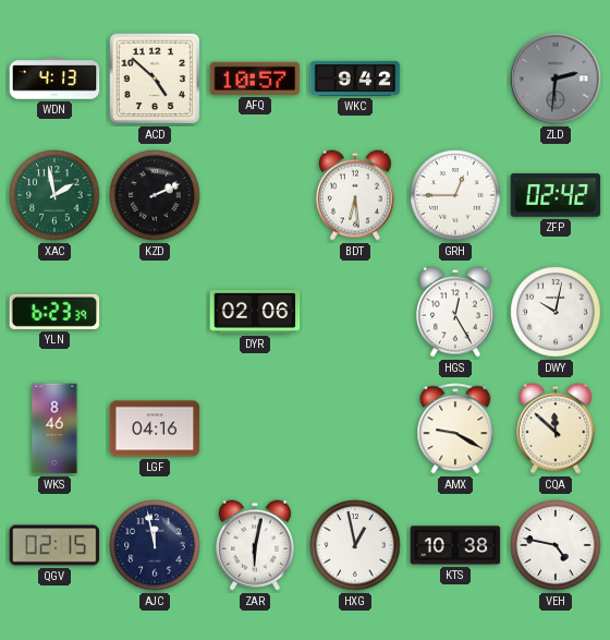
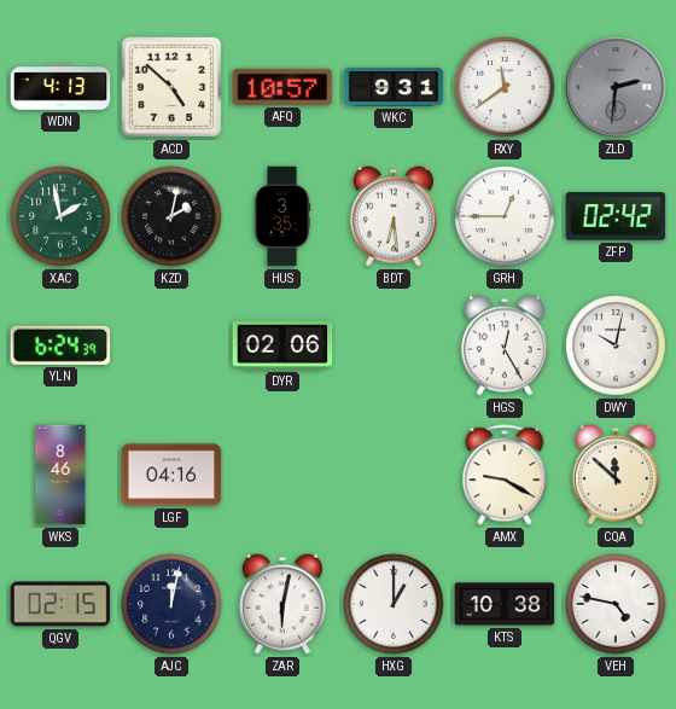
WKC: 9:42 -> 9:31
RXY: none -> 11:39
KZD: 2:11 -> 2:02
HUS: none -> 3:35
YLN: 6:23 -> 6:24
AJC: 11:58 -> 12:02
HXG: 12:58 -> 1:00
